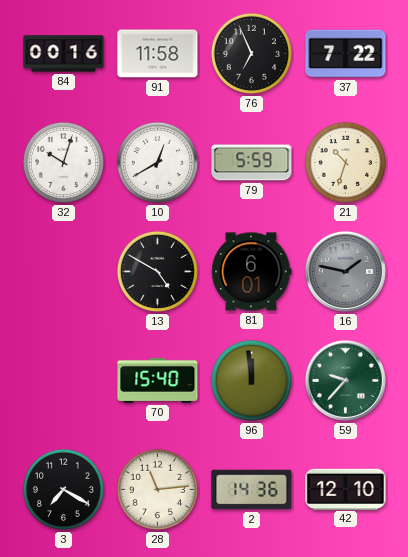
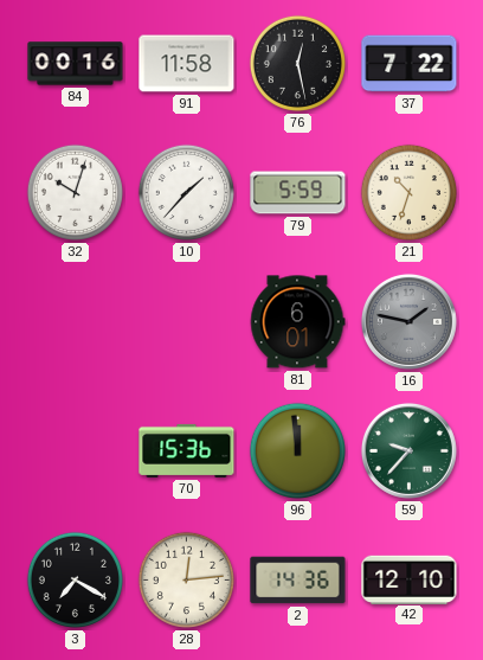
76: 6:56 -> 12:28
10: 12:40 -> 1:37
13: 4:50 -> none
70: 15:40 -> 15:36
28: 11:14 -> 12:14
